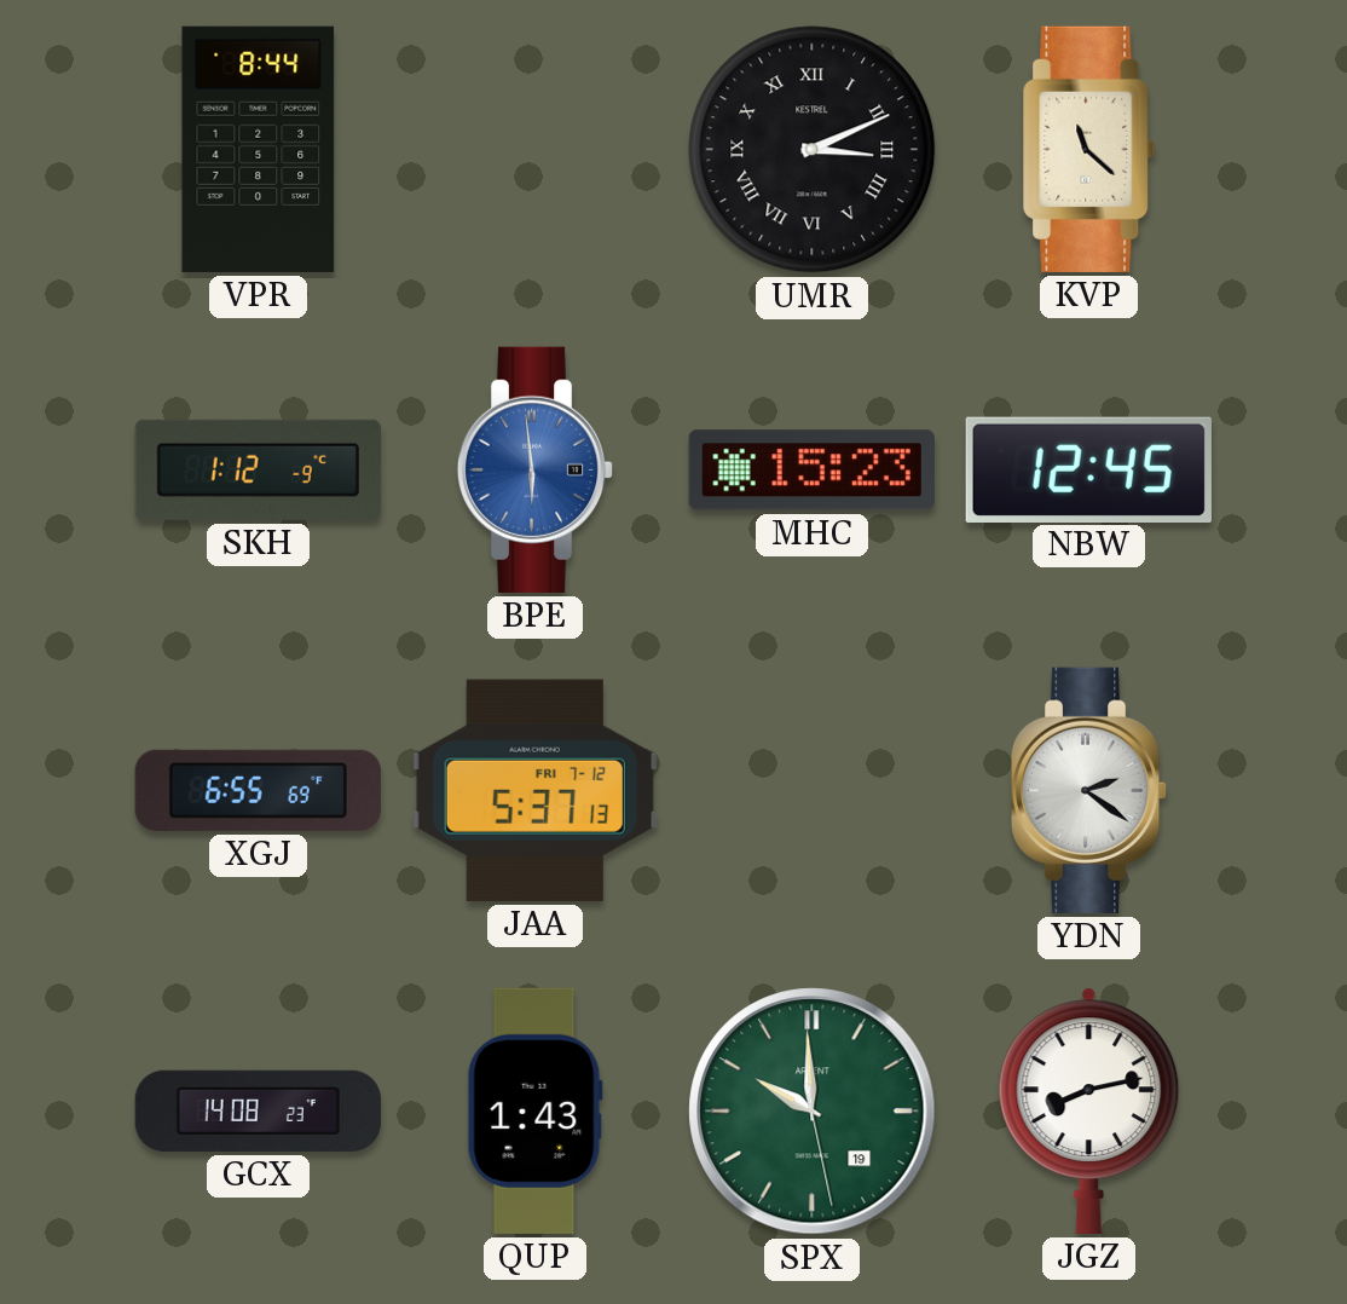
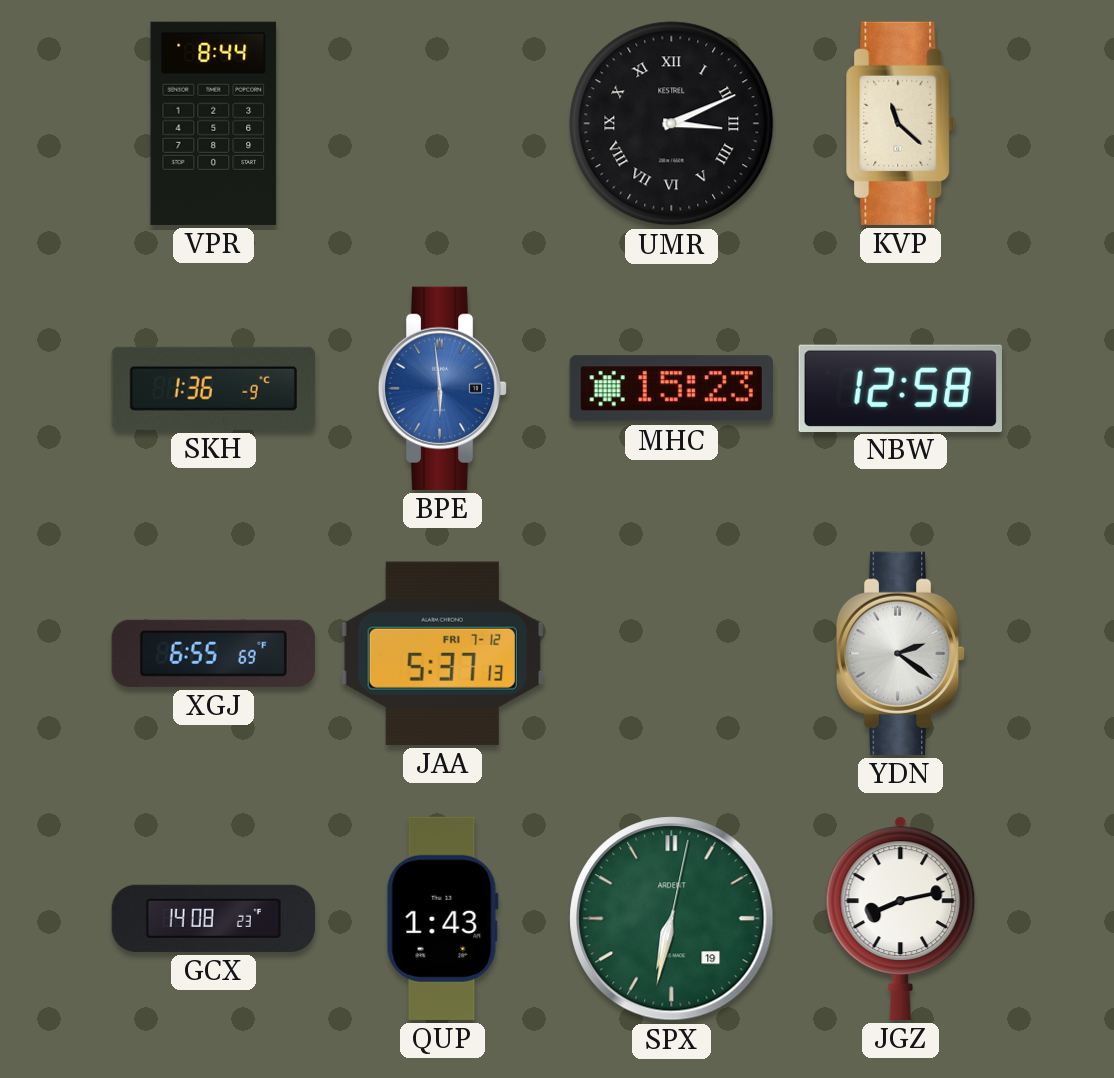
SKH: 1:12 -> 1:36
NBW: 12:45 -> 12:58
SPX: 9:59 -> 6:32
